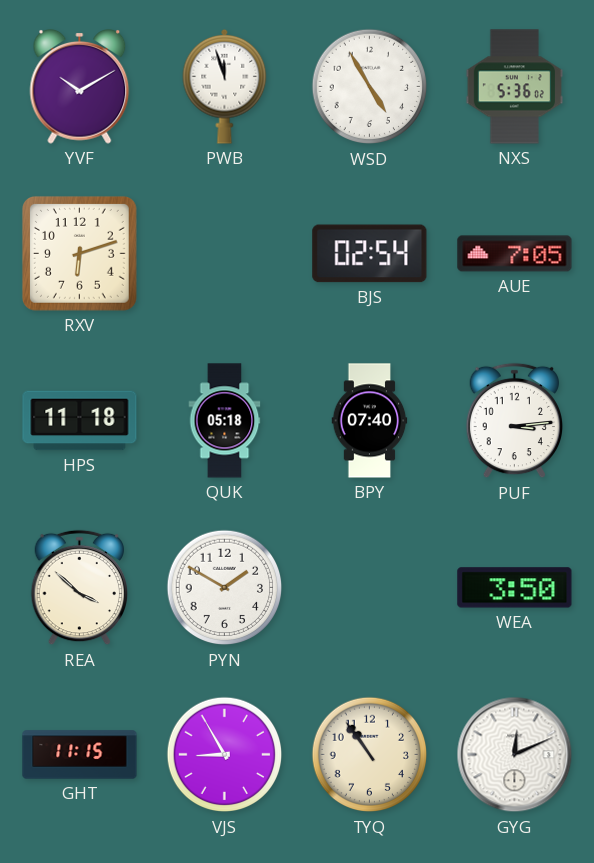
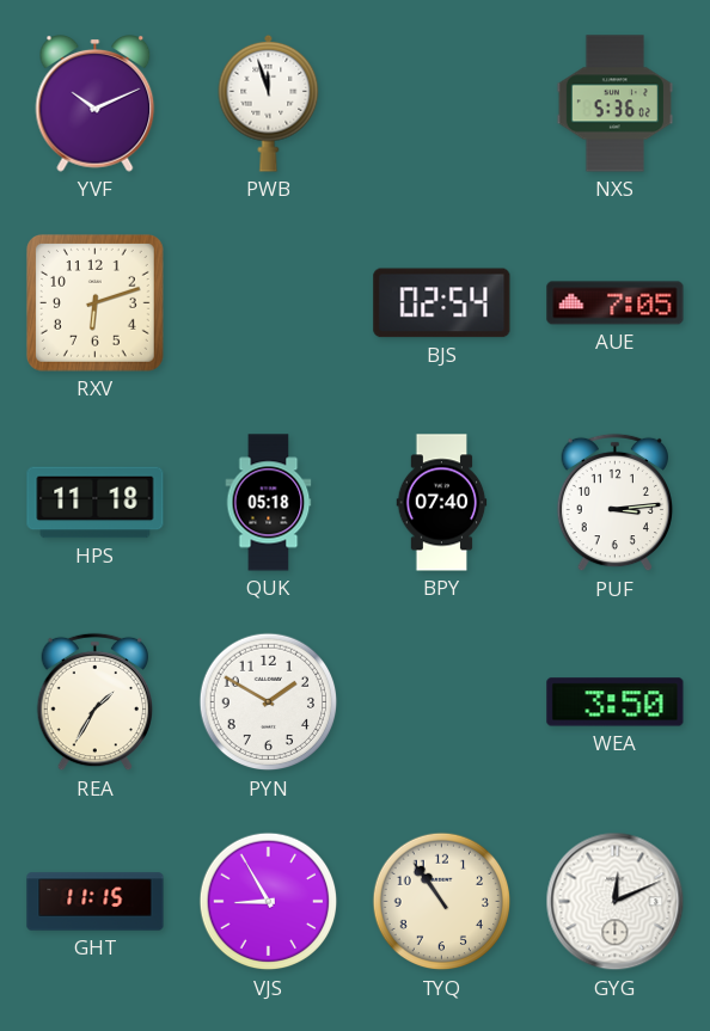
YVF: 10:10 -> 10:11
WSD: 4:55 -> none
REA: 3:52 -> 1:35
